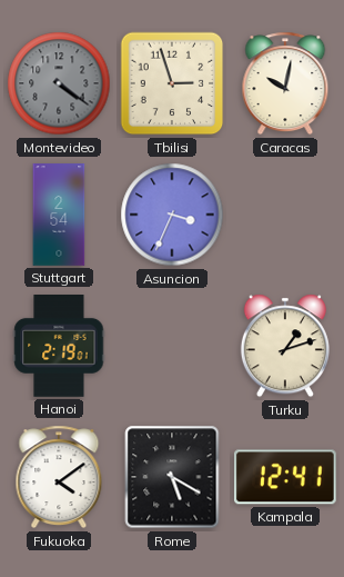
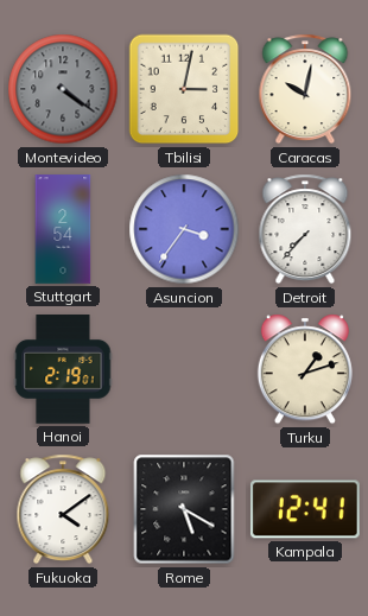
Tbilisi: 2:57 -> 3:02
Asuncion: 3:34 -> 3:36
Detroit: none -> 7:37
